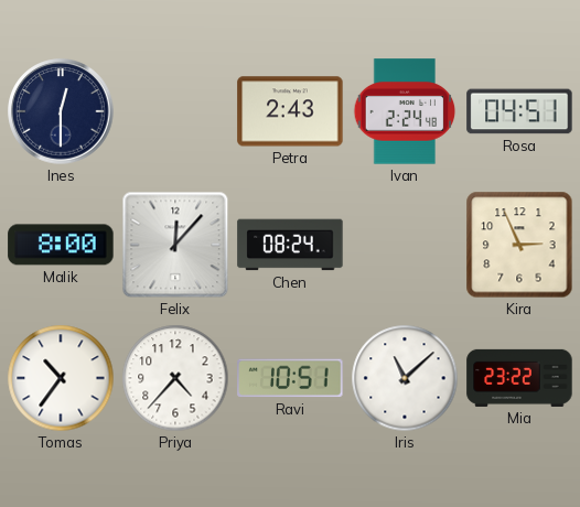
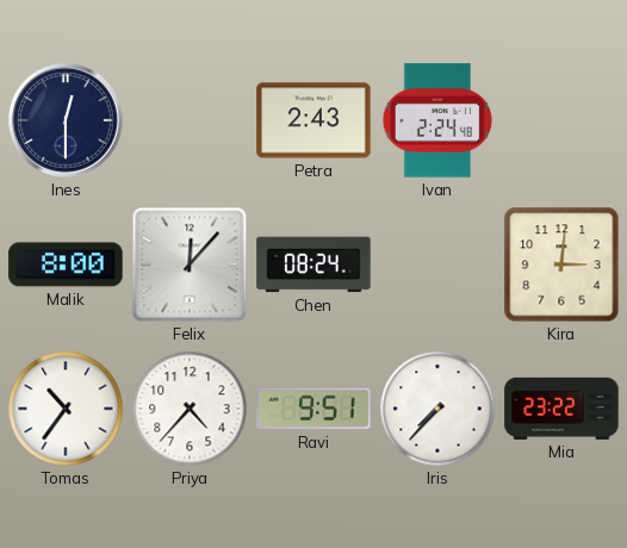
Rosa: 04:51 -> none
Kira: 2:56 -> 3:01
Ravi: 10:51 -> 9:51
Iris: 11:08 -> 7:37
